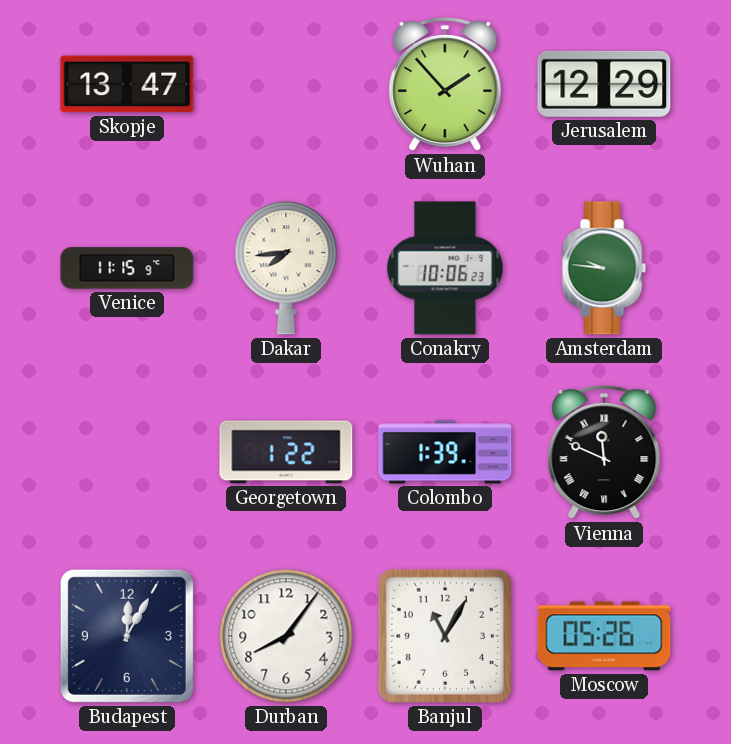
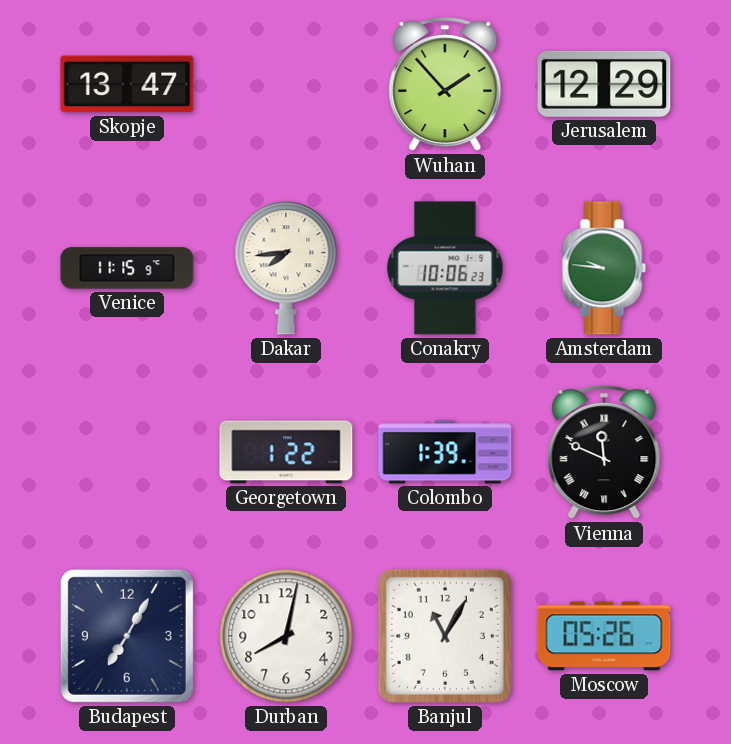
Budapest: 12:05 -> 7:05
Durban: 8:06 -> 8:02
